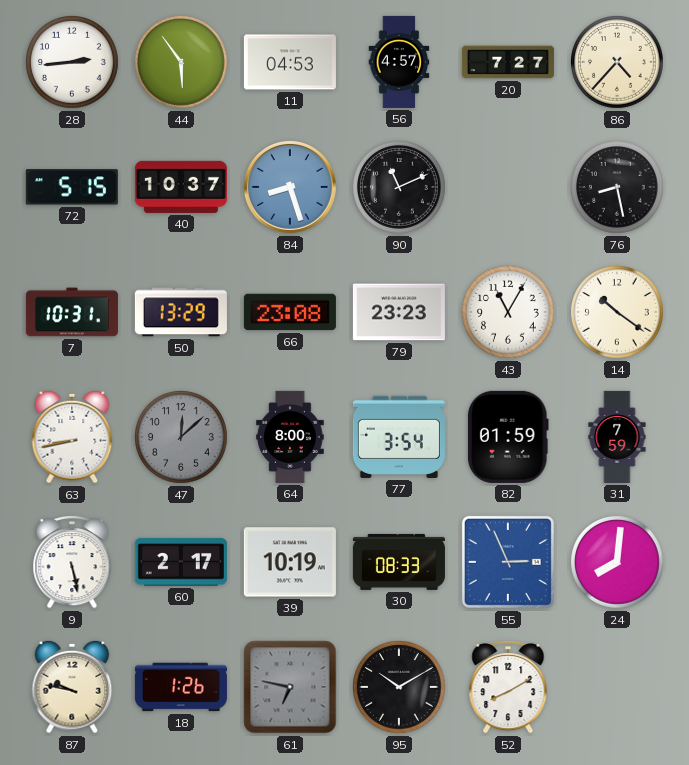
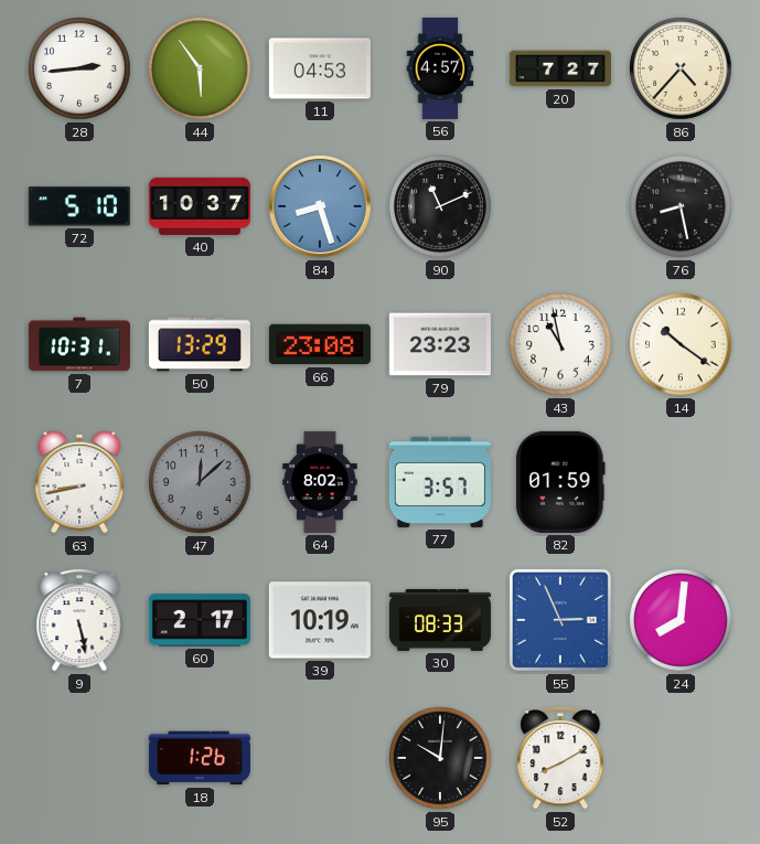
72: 5:15 -> 5:10
43: 11:05 -> 10:58
64: 8:00 -> 8:02
77: 3:54 -> 3:57
31: 7:59 -> none
87: 9:47 -> none
61: 6:47 -> none
95: 10:10 -> 10:01
